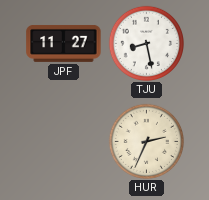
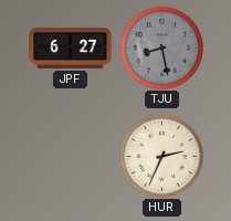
JPF: 11:27 -> 6:27
TJU dial: white -> grey
